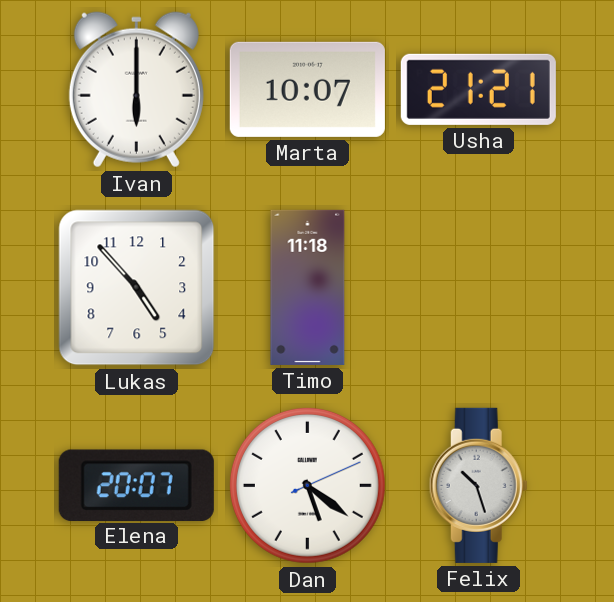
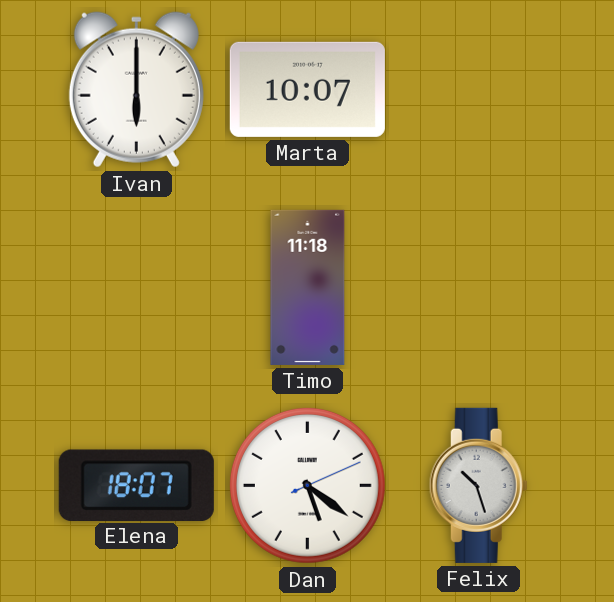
Usha: 21:21 -> none
Lukas: 4:53 -> none
Elena: 20:07 -> 18:07
